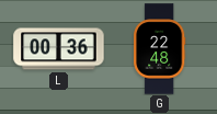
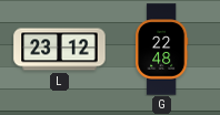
L: 00:36 -> 23:12
